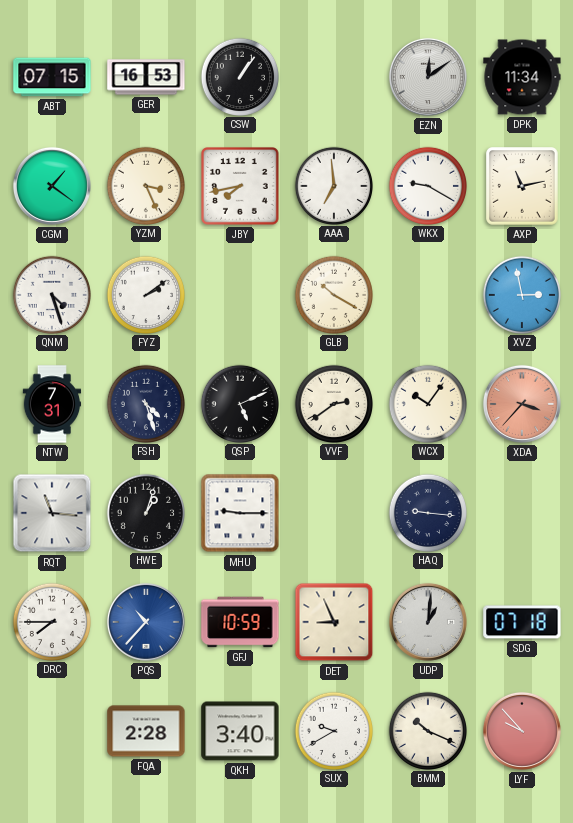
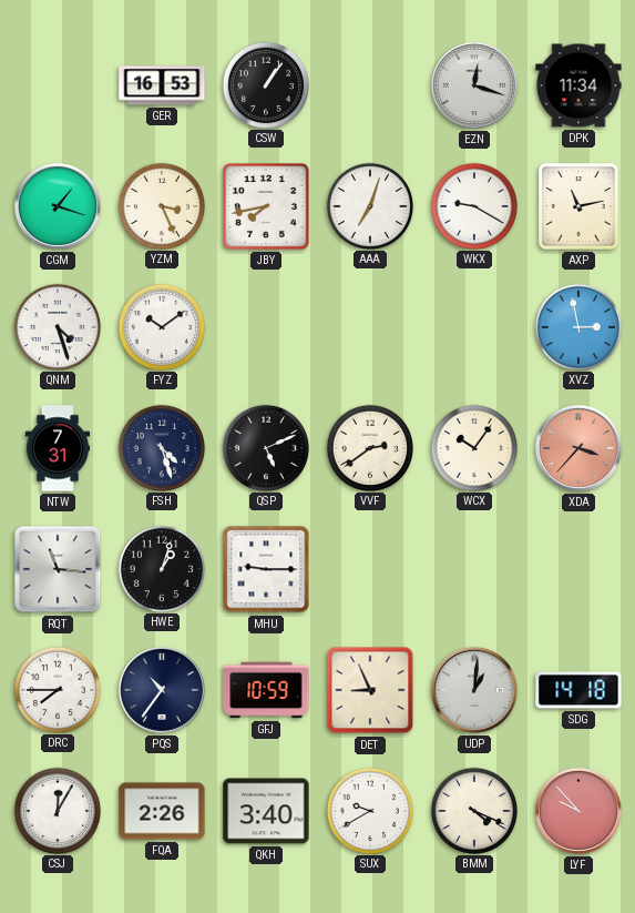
ABT: 07:15 -> none
EZN: 12:09 -> 12:18
CGM: 1:21 -> 1:18
AAA: 6:59 -> 7:03
FYZ: 2:09 -> 10:09
GLB: 10:20 -> none
HAQ: 9:16 -> none
PQS: 10:37 -> 10:36
PQS dial: blue -> navy
SDG: 07:18 -> 14:18
CSJ: none -> 12:05
FQA: 2:28 -> 2:26
BMM: 10:19 -> 4:19
